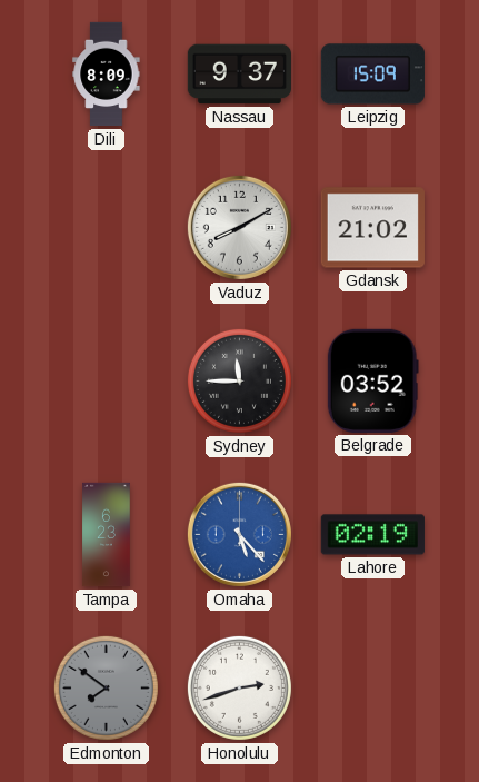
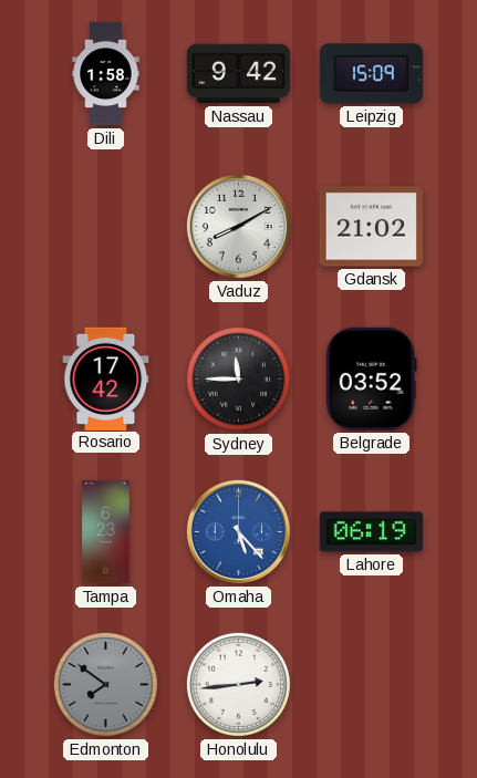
Dili: 8:09 -> 1:58
Nassau: 9:37 -> 9:42
Rosario: none -> 17:42
Lahore: 02:19 -> 06:19
Honolulu: 2:42 -> 2:44
